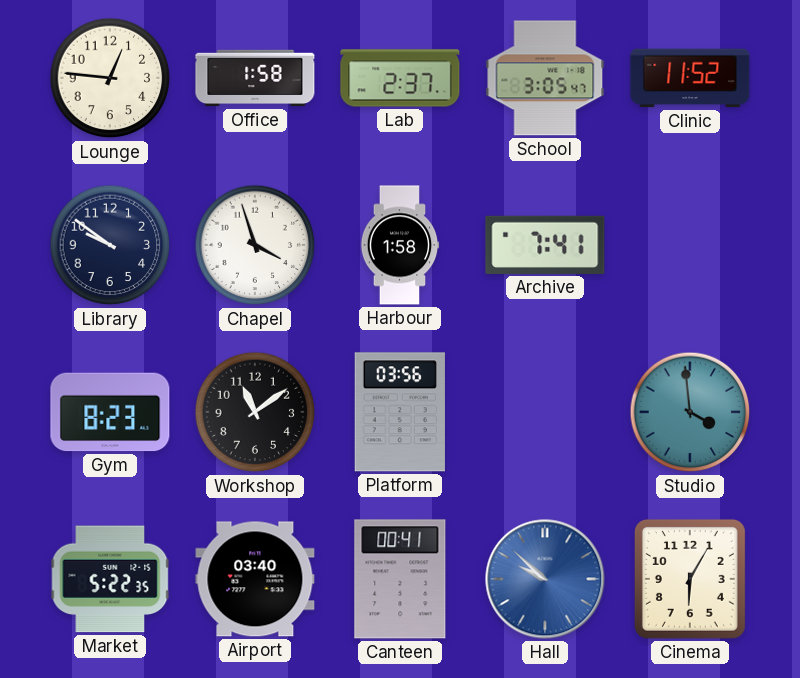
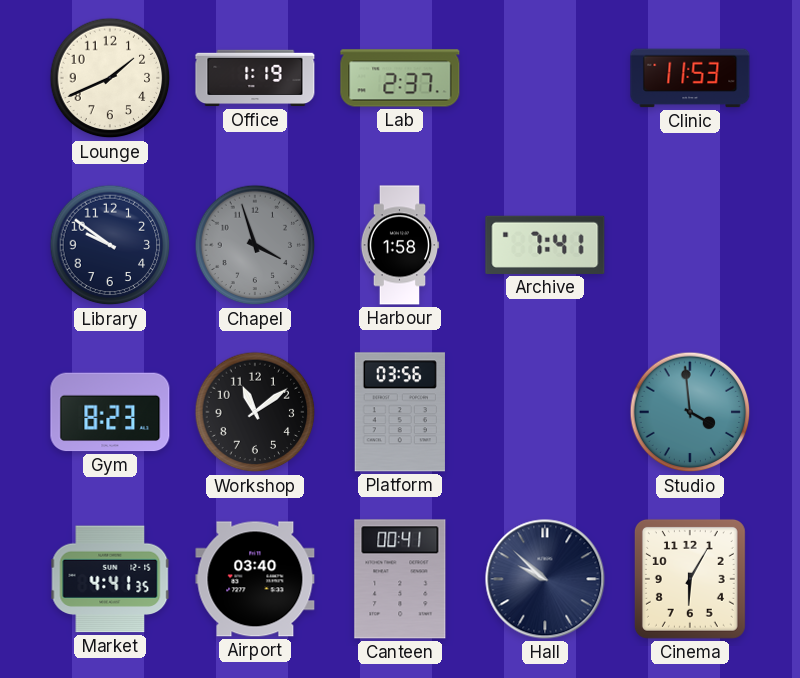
Lounge: 12:46 -> 1:41
Office: 1:58 -> 1:19
School: 3:05 -> none
Clinic: 11:52 -> 11:53
Chapel dial: white -> grey
Market: 5:22 -> 4:41
Hall dial: blue -> navy
